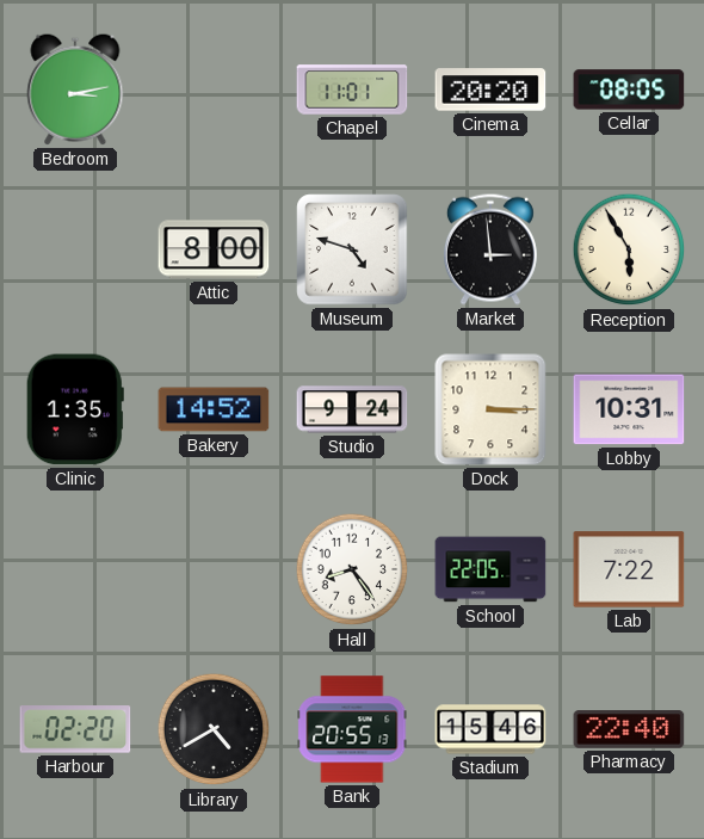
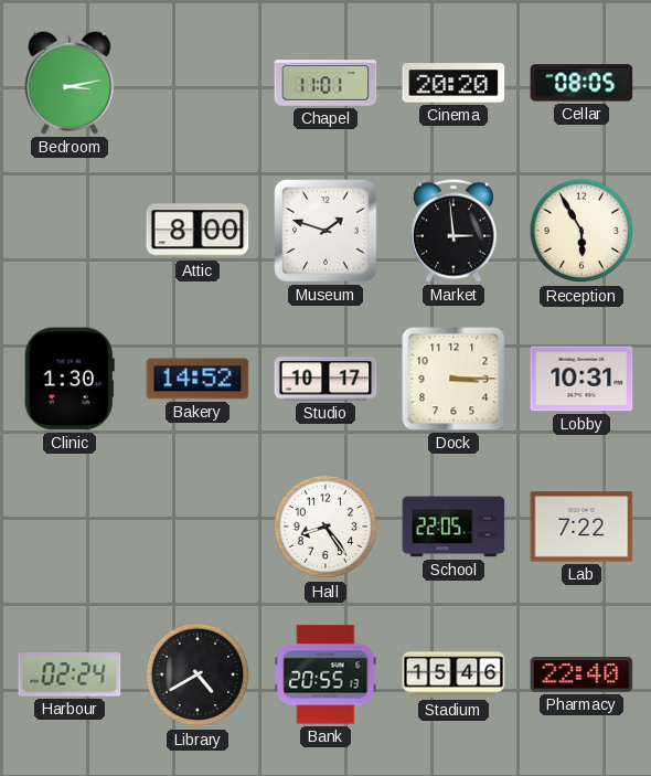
Museum: 4:48 -> 1:48
Clinic: 1:35 -> 1:30
Studio: 9:24 -> 10:17
Harbour: 02:20 -> 02:24
